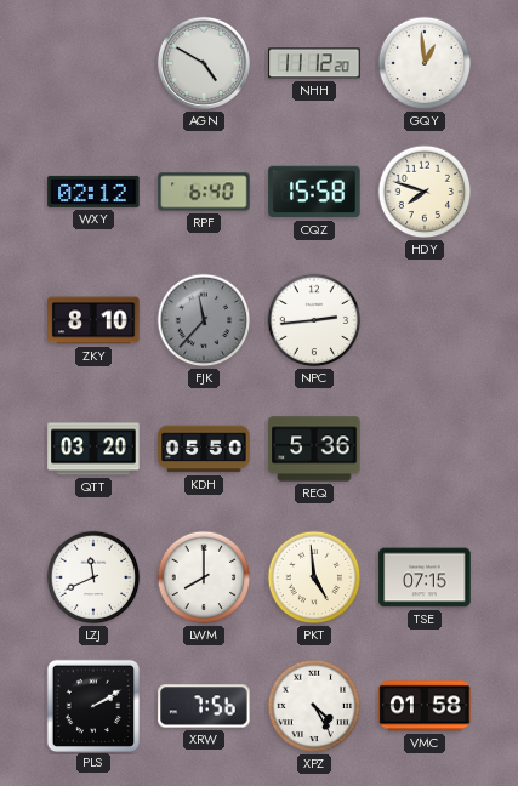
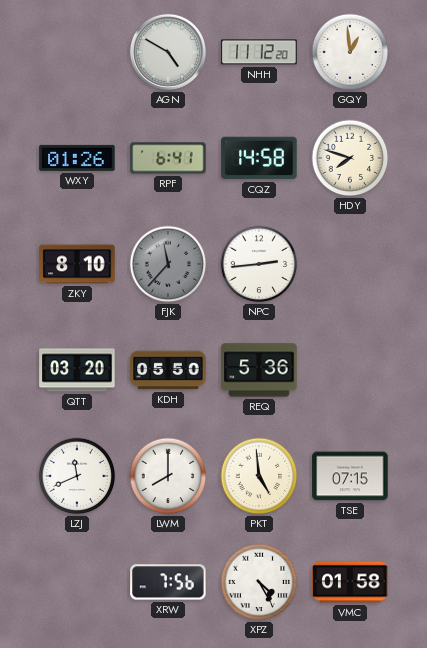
WXY: 02:12 -> 01:26
RPF: 6:40 -> 6:41
CQZ: 15:58 -> 14:58
PLS: 2:10 -> none
